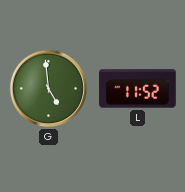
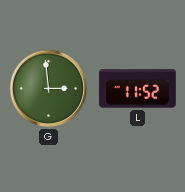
G: 4:59 -> 2:59
